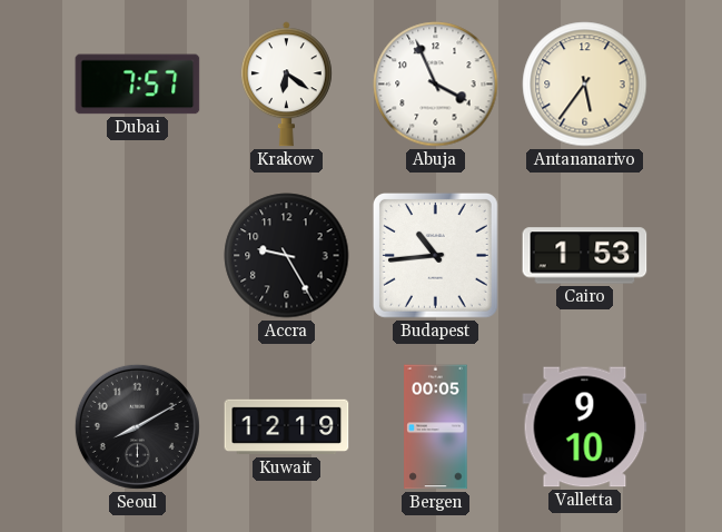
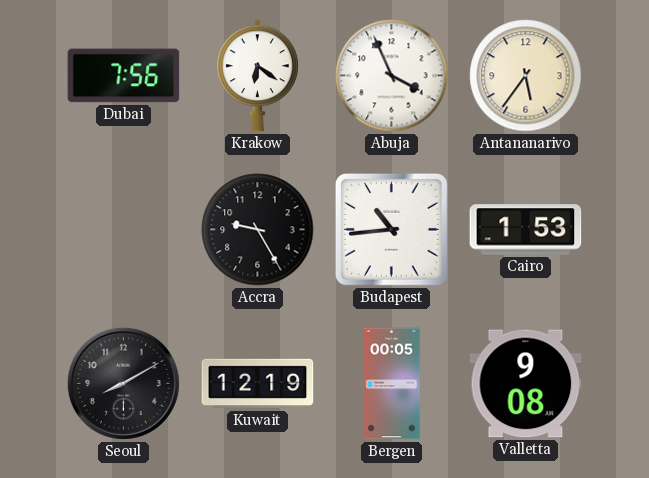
Dubai: 7:57 -> 7:56
Valletta: 9:10 -> 9:08
